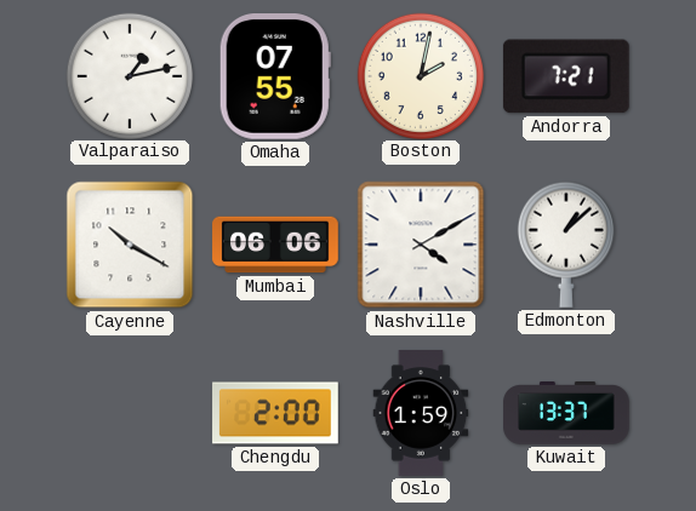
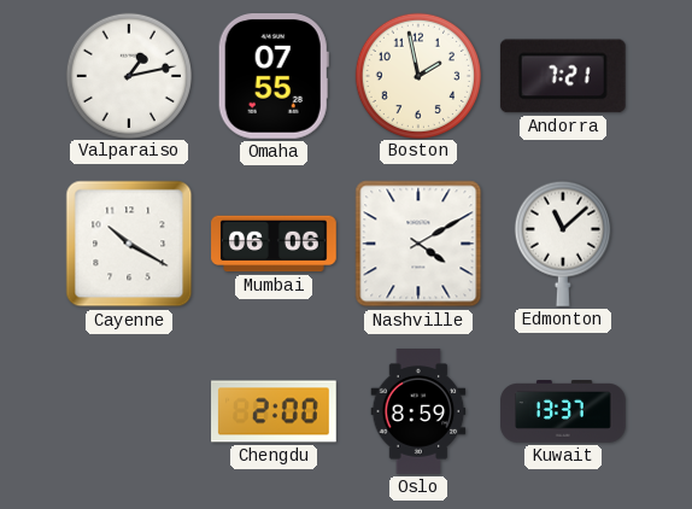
Boston: 2:02 -> 1:58
Edmonton: 1:08 -> 11:08
Oslo: 1:59 -> 8:59
